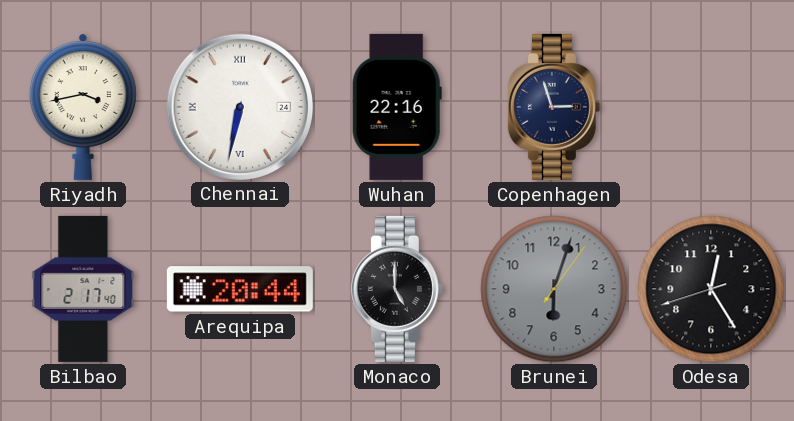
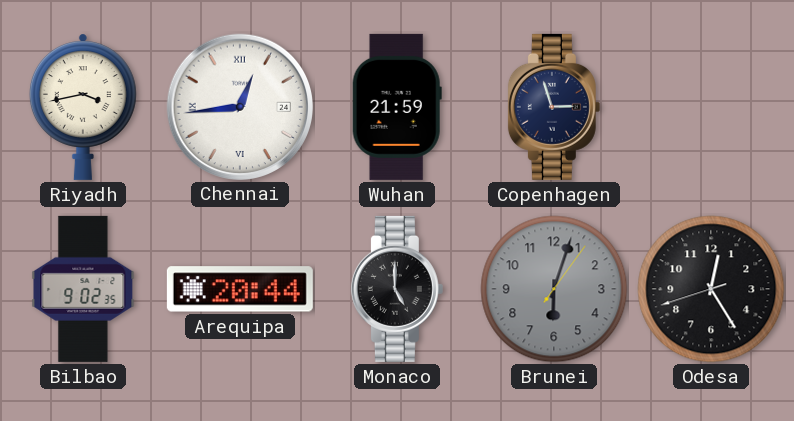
Chennai: 6:32 -> 12:44
Wuhan: 22:16 -> 21:59
Bilbao: 2:17 -> 9:02
